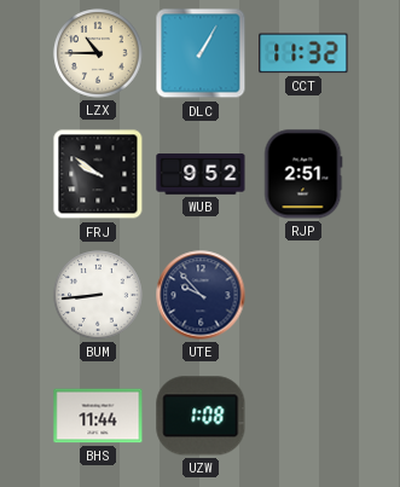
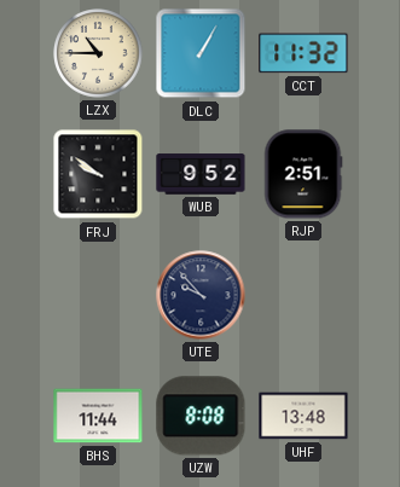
BUM: 8:44 -> none
UZW: 1:08 -> 8:08
UHF: none -> 13:48
